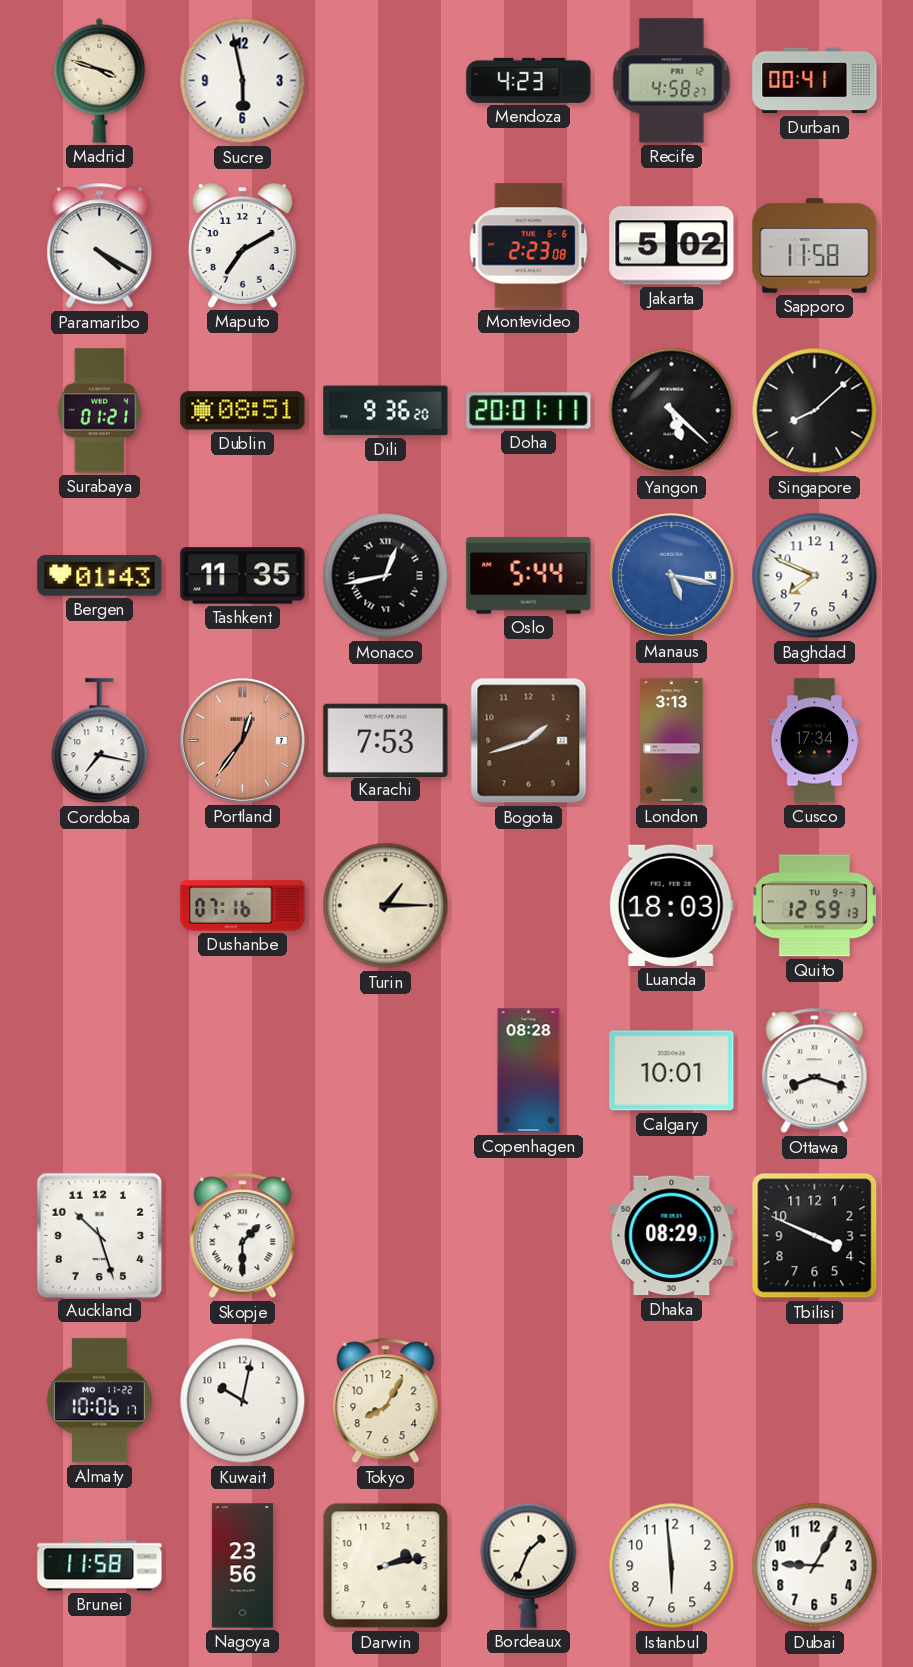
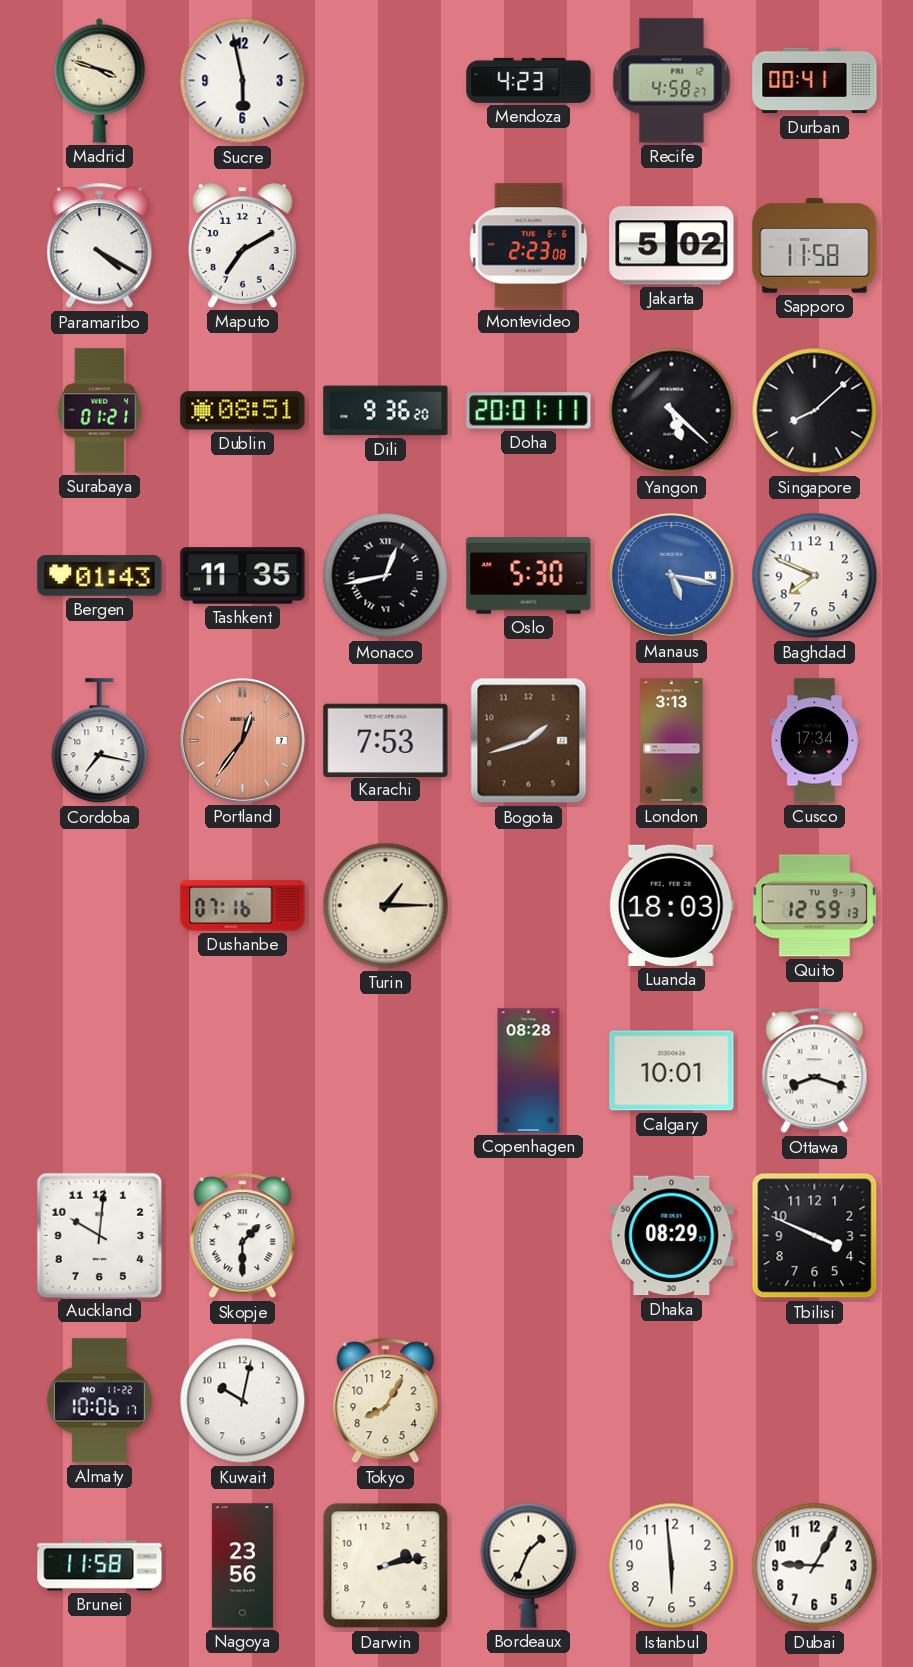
Oslo: 5:44 -> 5:30
Auckland: 10:27 -> 10:01
